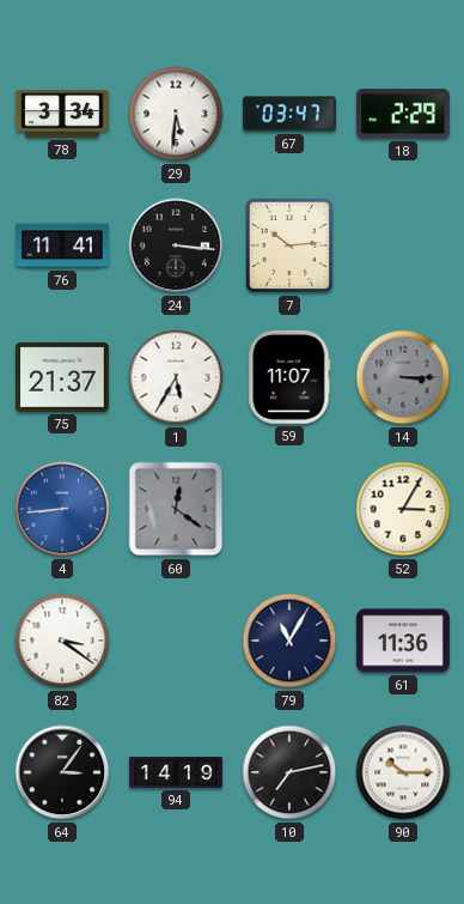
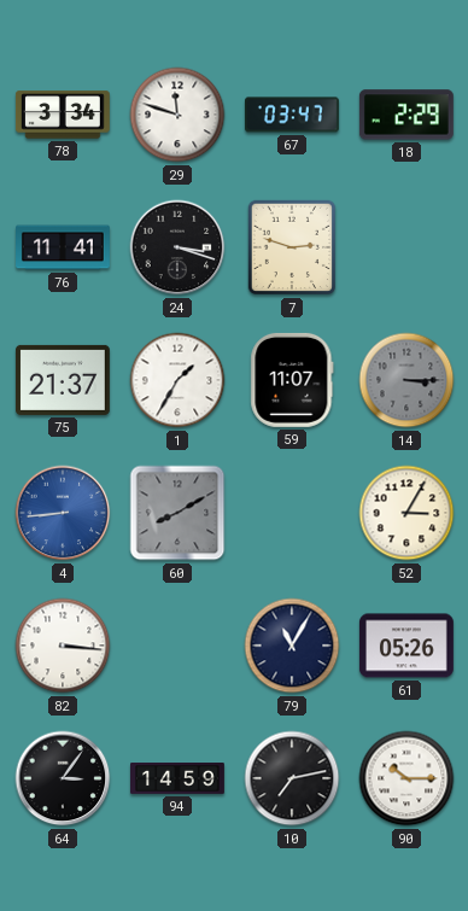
29: 5:31 -> 11:48
24: 3:16 -> 3:18
7: 10:14 -> 2:48
1: 5:35 -> 1:35
60: 12:21 -> 8:10
82: 3:21 -> 3:16
61: 11:36 -> 05:26
94: 14:19 -> 14:59
